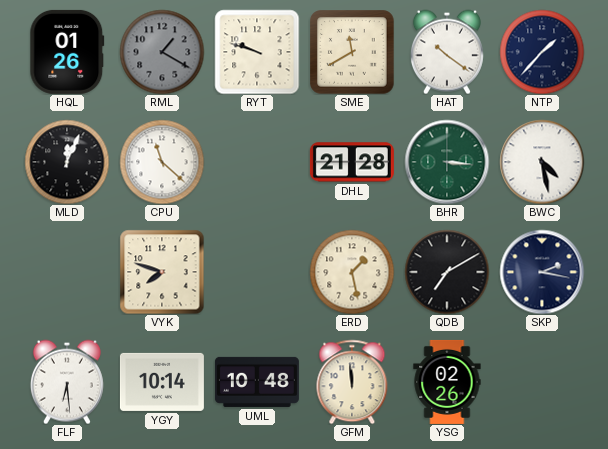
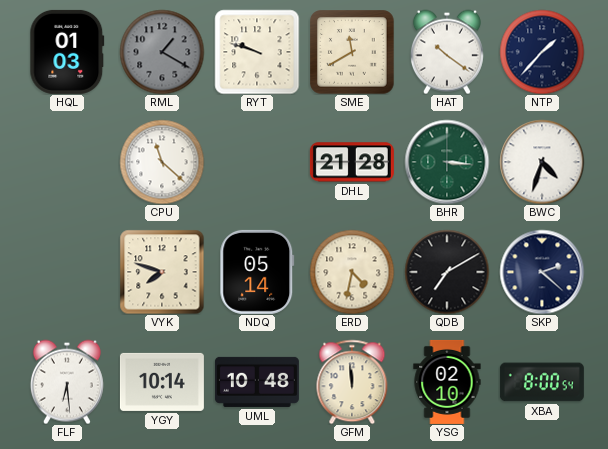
HQL: 01:26 -> 01:03
MLD: 12:04 -> none
BWC: 4:28 -> 4:33
NDQ: none -> 05:14
ERD: 1:28 -> 4:32
SKP: 2:17 -> 2:22
YSG: 02:26 -> 02:10
XBA: none -> 8:00
